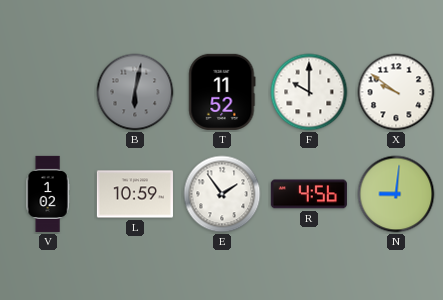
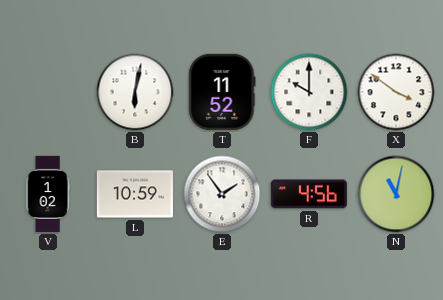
B dial: grey -> white
X: 9:51 -> 3:51
N: 9:01 -> 11:02
